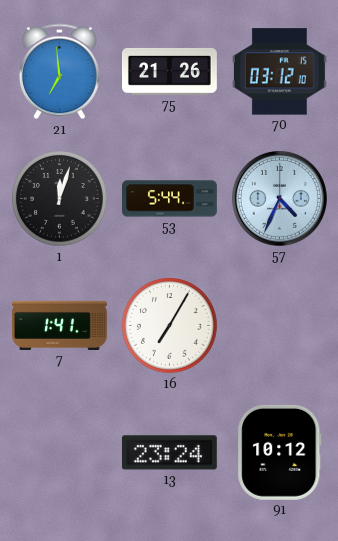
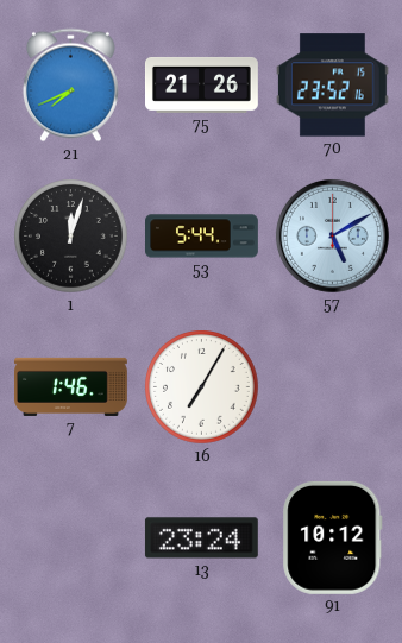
21: 6:59 -> 7:41
70: 03:12 -> 23:52
57: 4:34 -> 5:10
7: 1:41 -> 1:46
